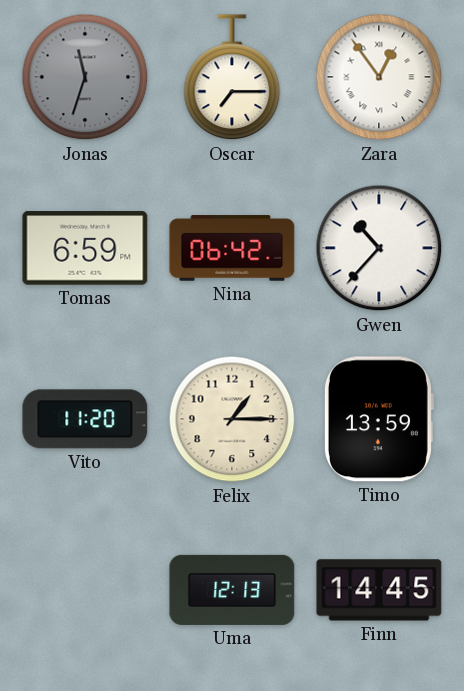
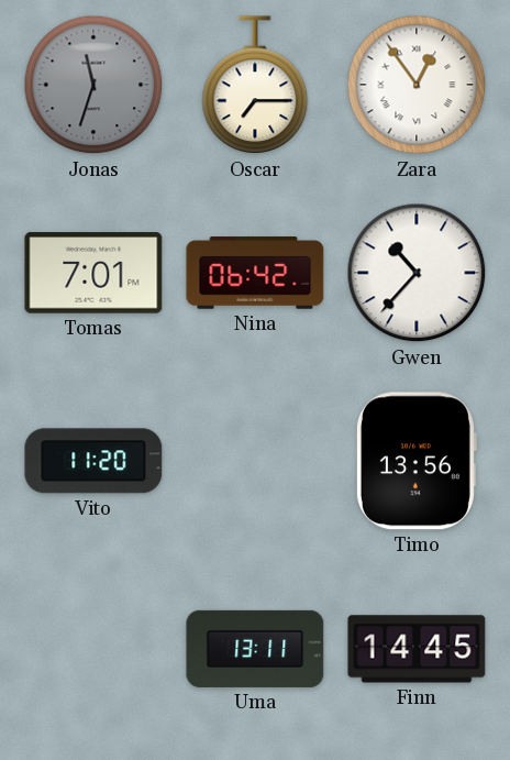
Tomas: 6:59 -> 7:01
Felix: 1:15 -> none
Timo: 13:59 -> 13:56
Uma: 12:13 -> 13:11
